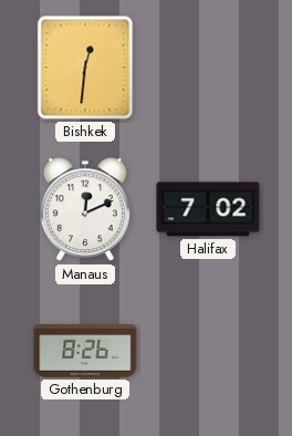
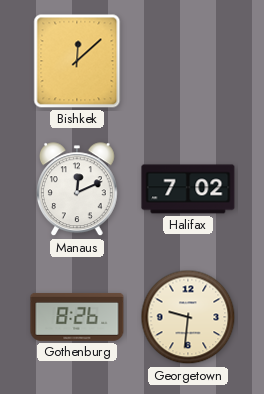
Bishkek: 12:31 -> 12:08
Georgetown: none -> 9:31
